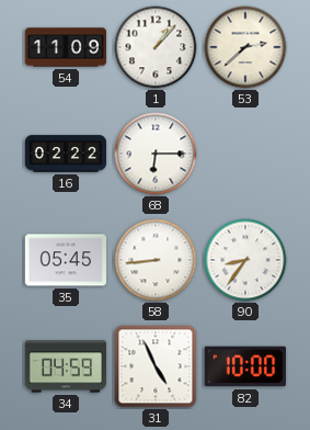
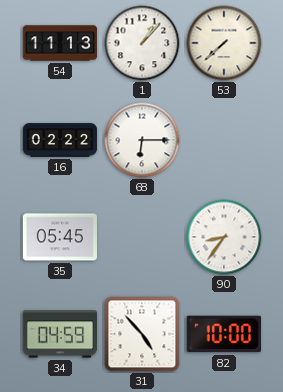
54: 11:09 -> 11:13
53: 2:38 -> 7:38
58: 8:44 -> none
31: 4:56 -> 4:53
